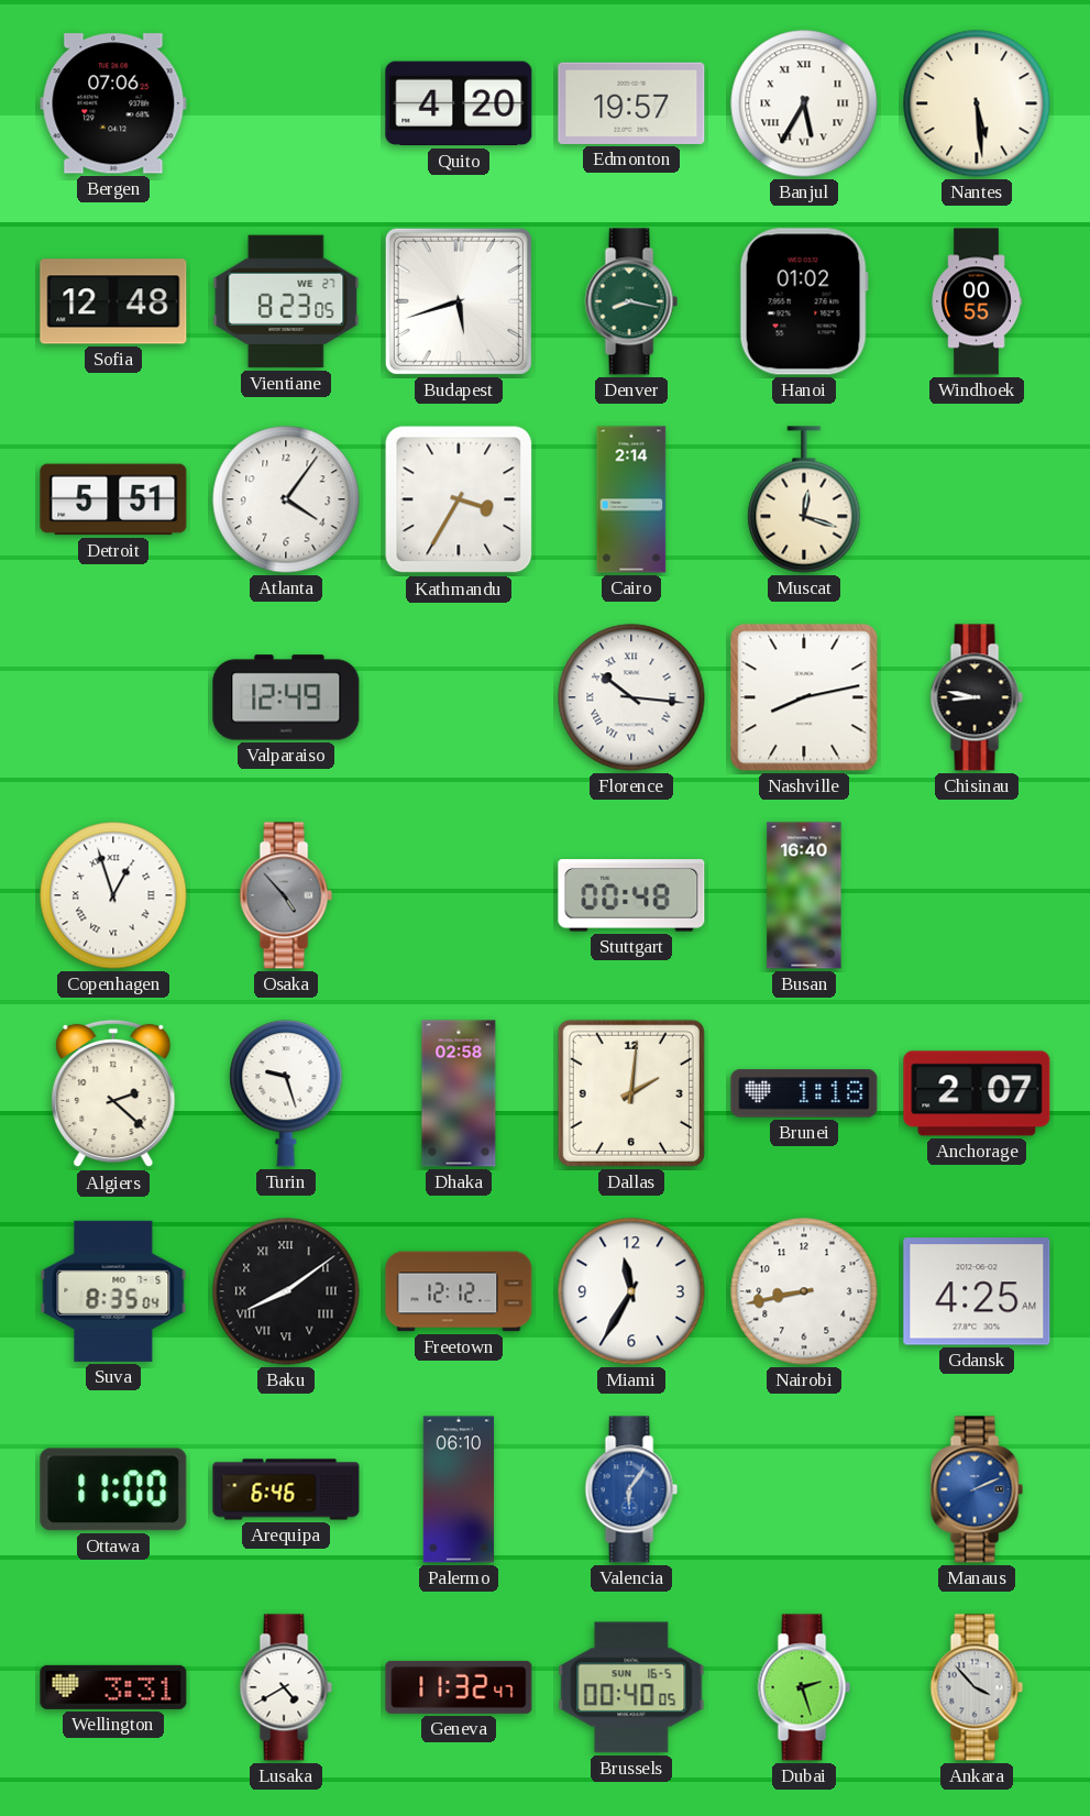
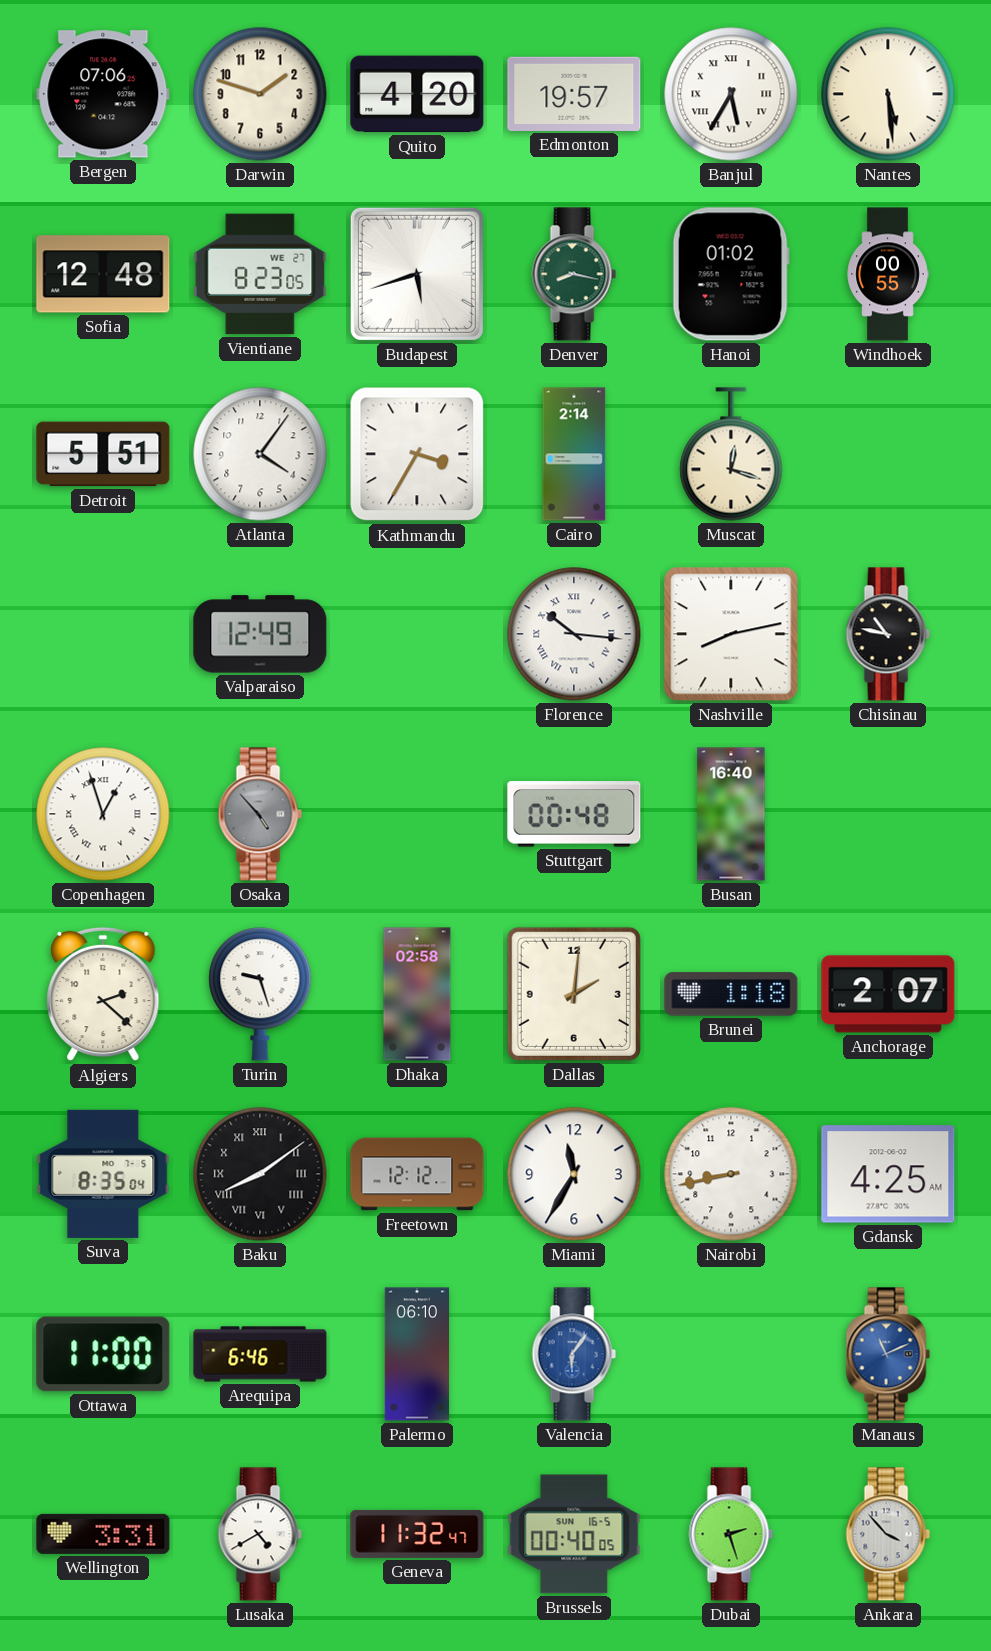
Darwin: none -> 1:48
Chisinau: 8:47 -> 10:47
Manaus: 2:11 -> 11:11
